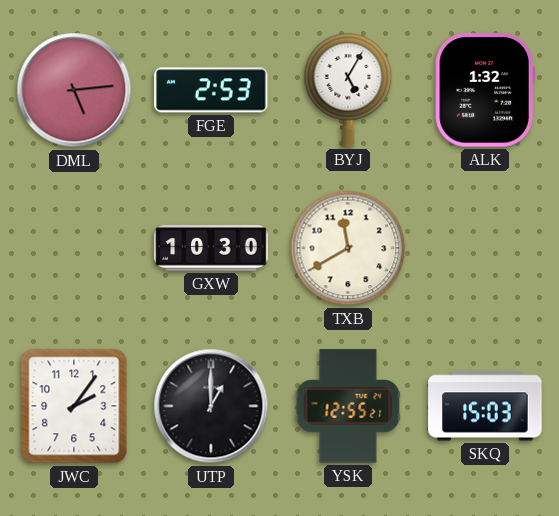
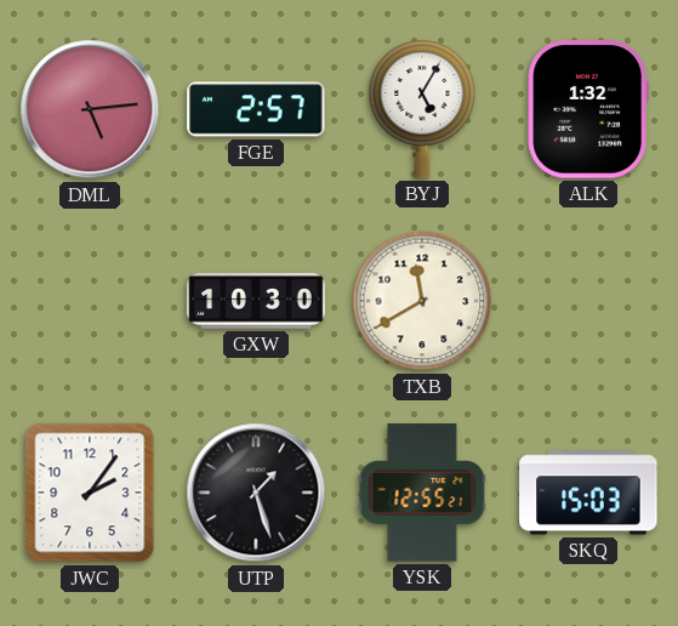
FGE: 2:53 -> 2:57
UTP: 1:00 -> 1:27
